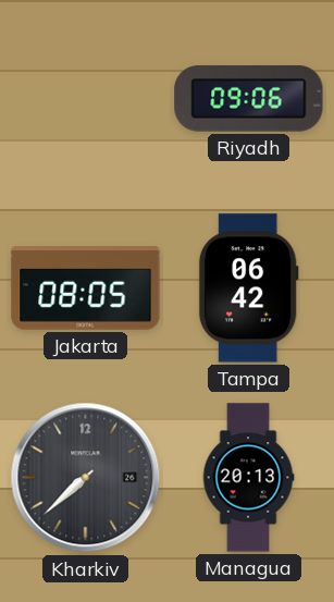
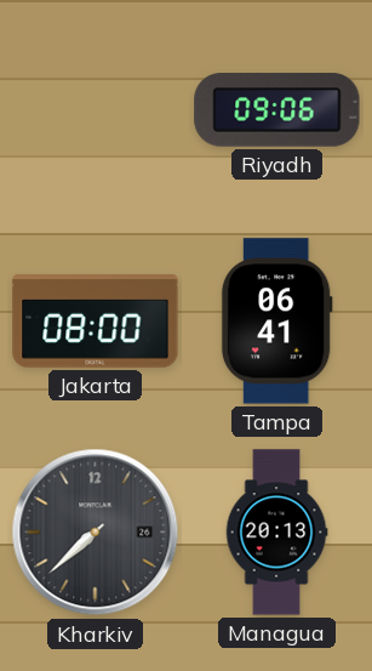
Jakarta: 08:05 -> 08:00
Tampa: 06:42 -> 06:41
